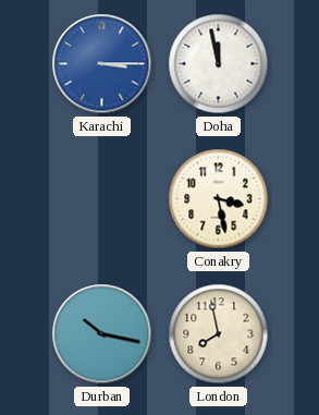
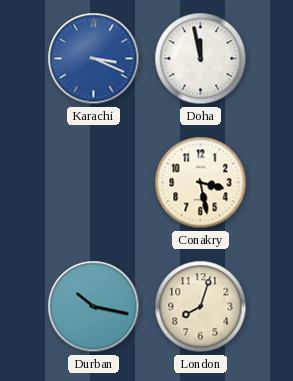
Karachi: 3:15 -> 3:19
London: 7:58 -> 8:03
